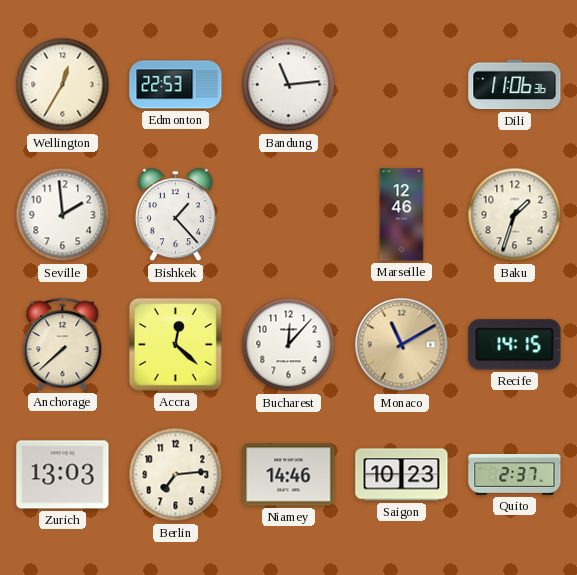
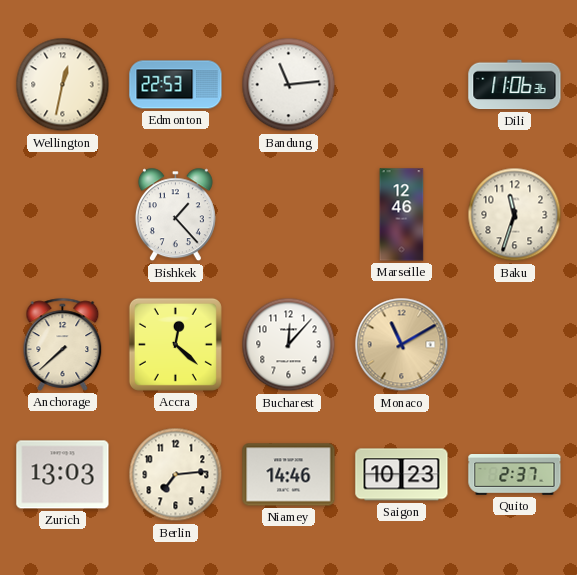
Wellington: 12:35 -> 12:32
Seville: 1:59 -> none
Baku: 1:33 -> 11:33
Recife: 14:15 -> none
